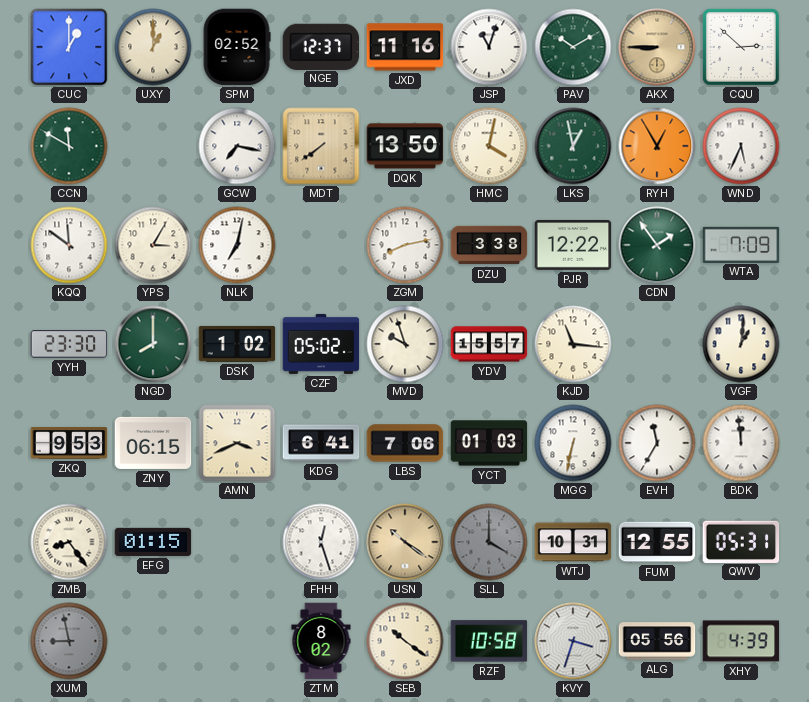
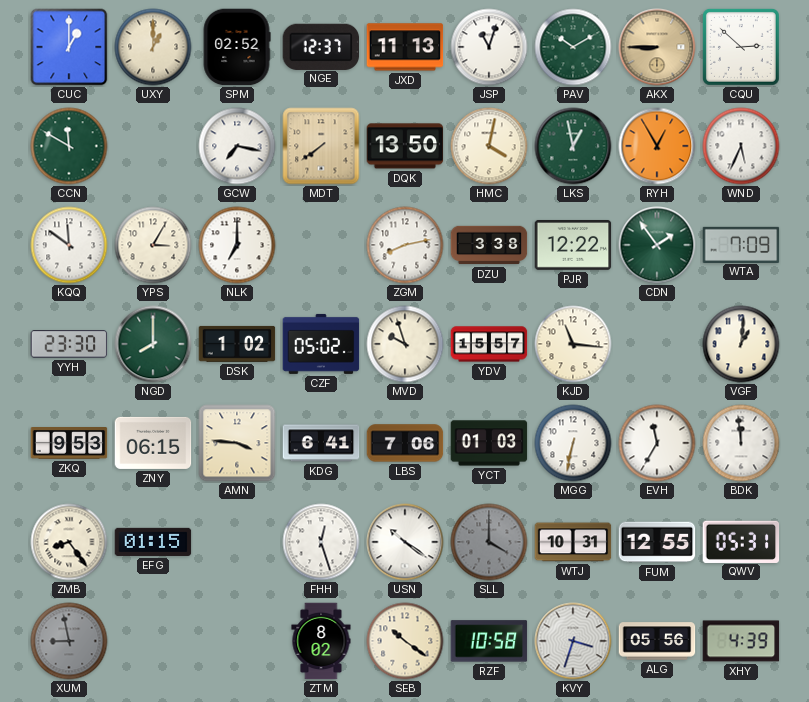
JXD: 11:16 -> 11:13
NLK: 7:02 -> 7:00
AMN: 3:41 -> 3:46
USN dial: champagne -> white
